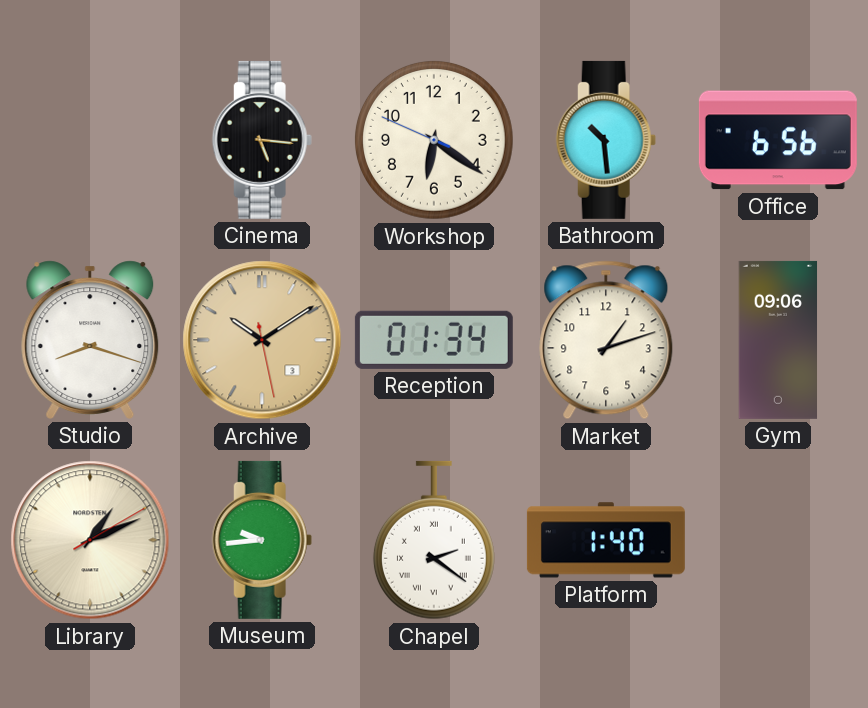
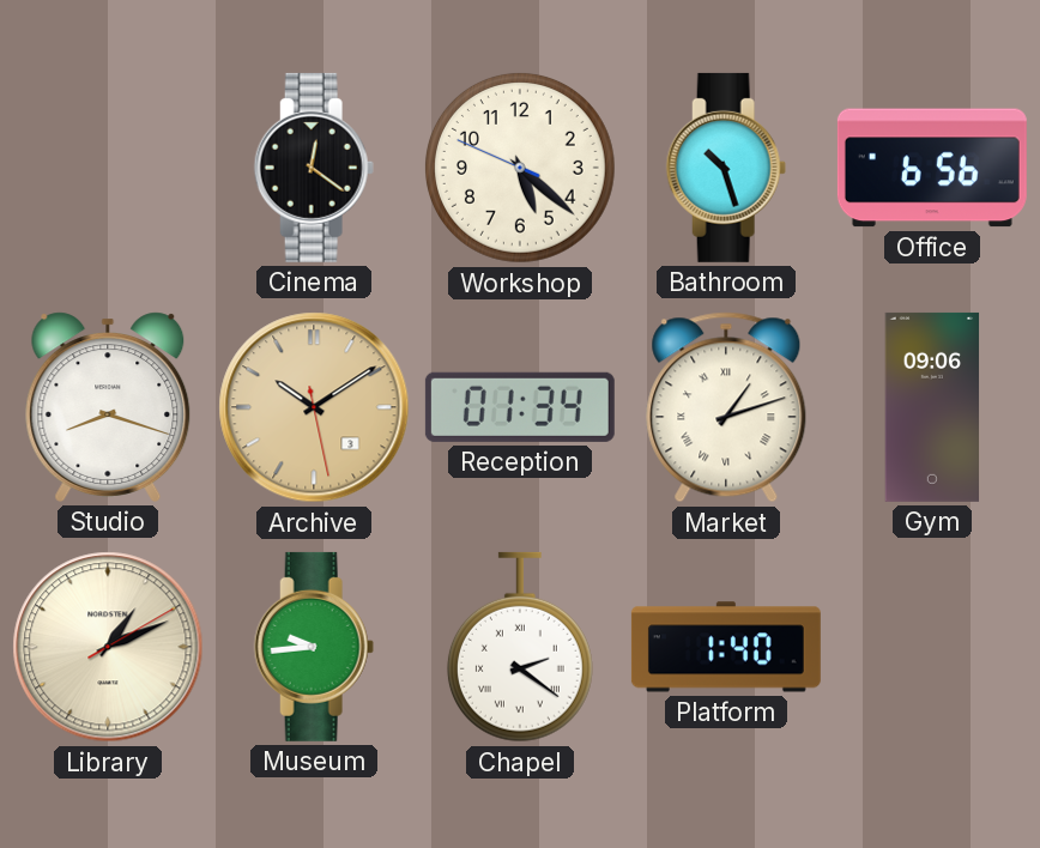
Cinema: 5:16 -> 12:21
Workshop: 6:20 -> 5:21
Bathroom: 10:29 -> 10:27
Market numerals: Arabic -> Roman
